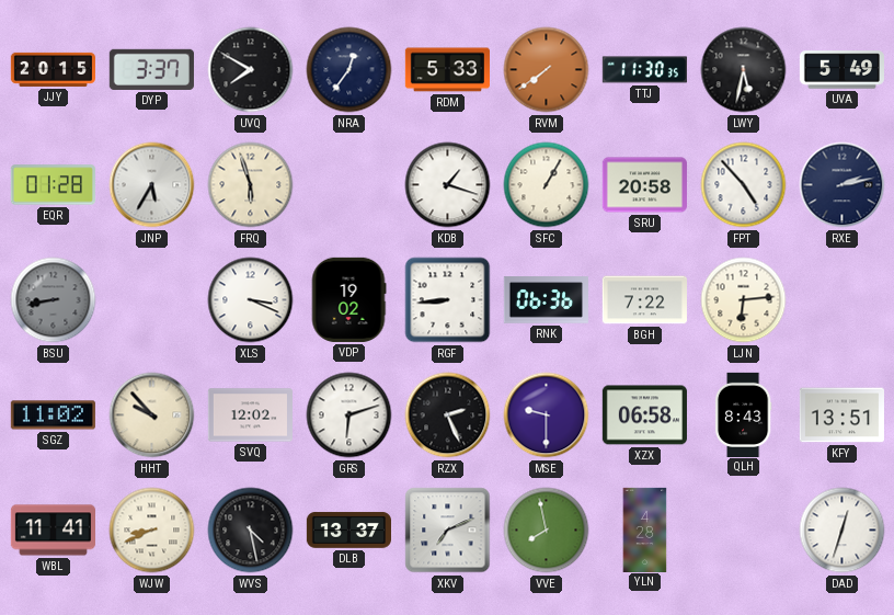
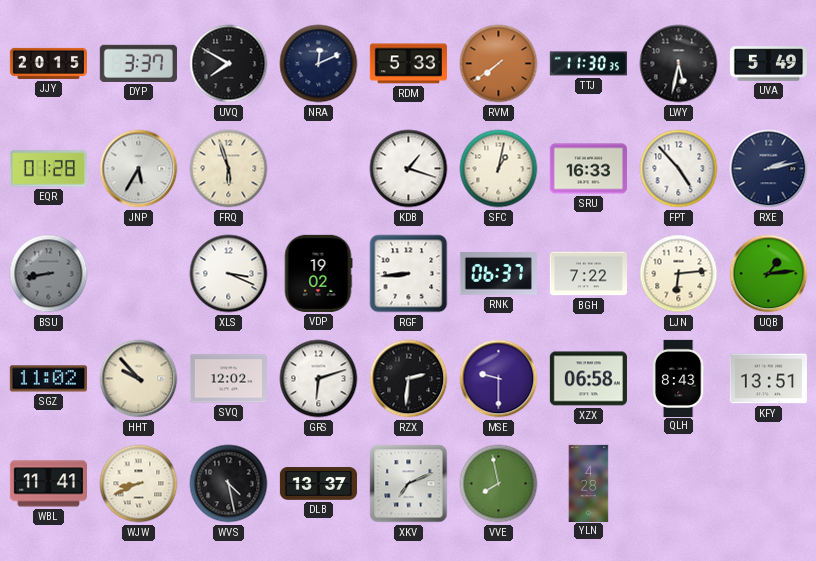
NRA: 12:36 -> 12:11
SFC: 1:05 -> 1:02
SRU: 20:58 -> 16:33
RNK: 06:36 -> 06:37
UQB: none -> 1:14
RZX: 2:26 -> 2:31
DAD: 12:33 -> none
